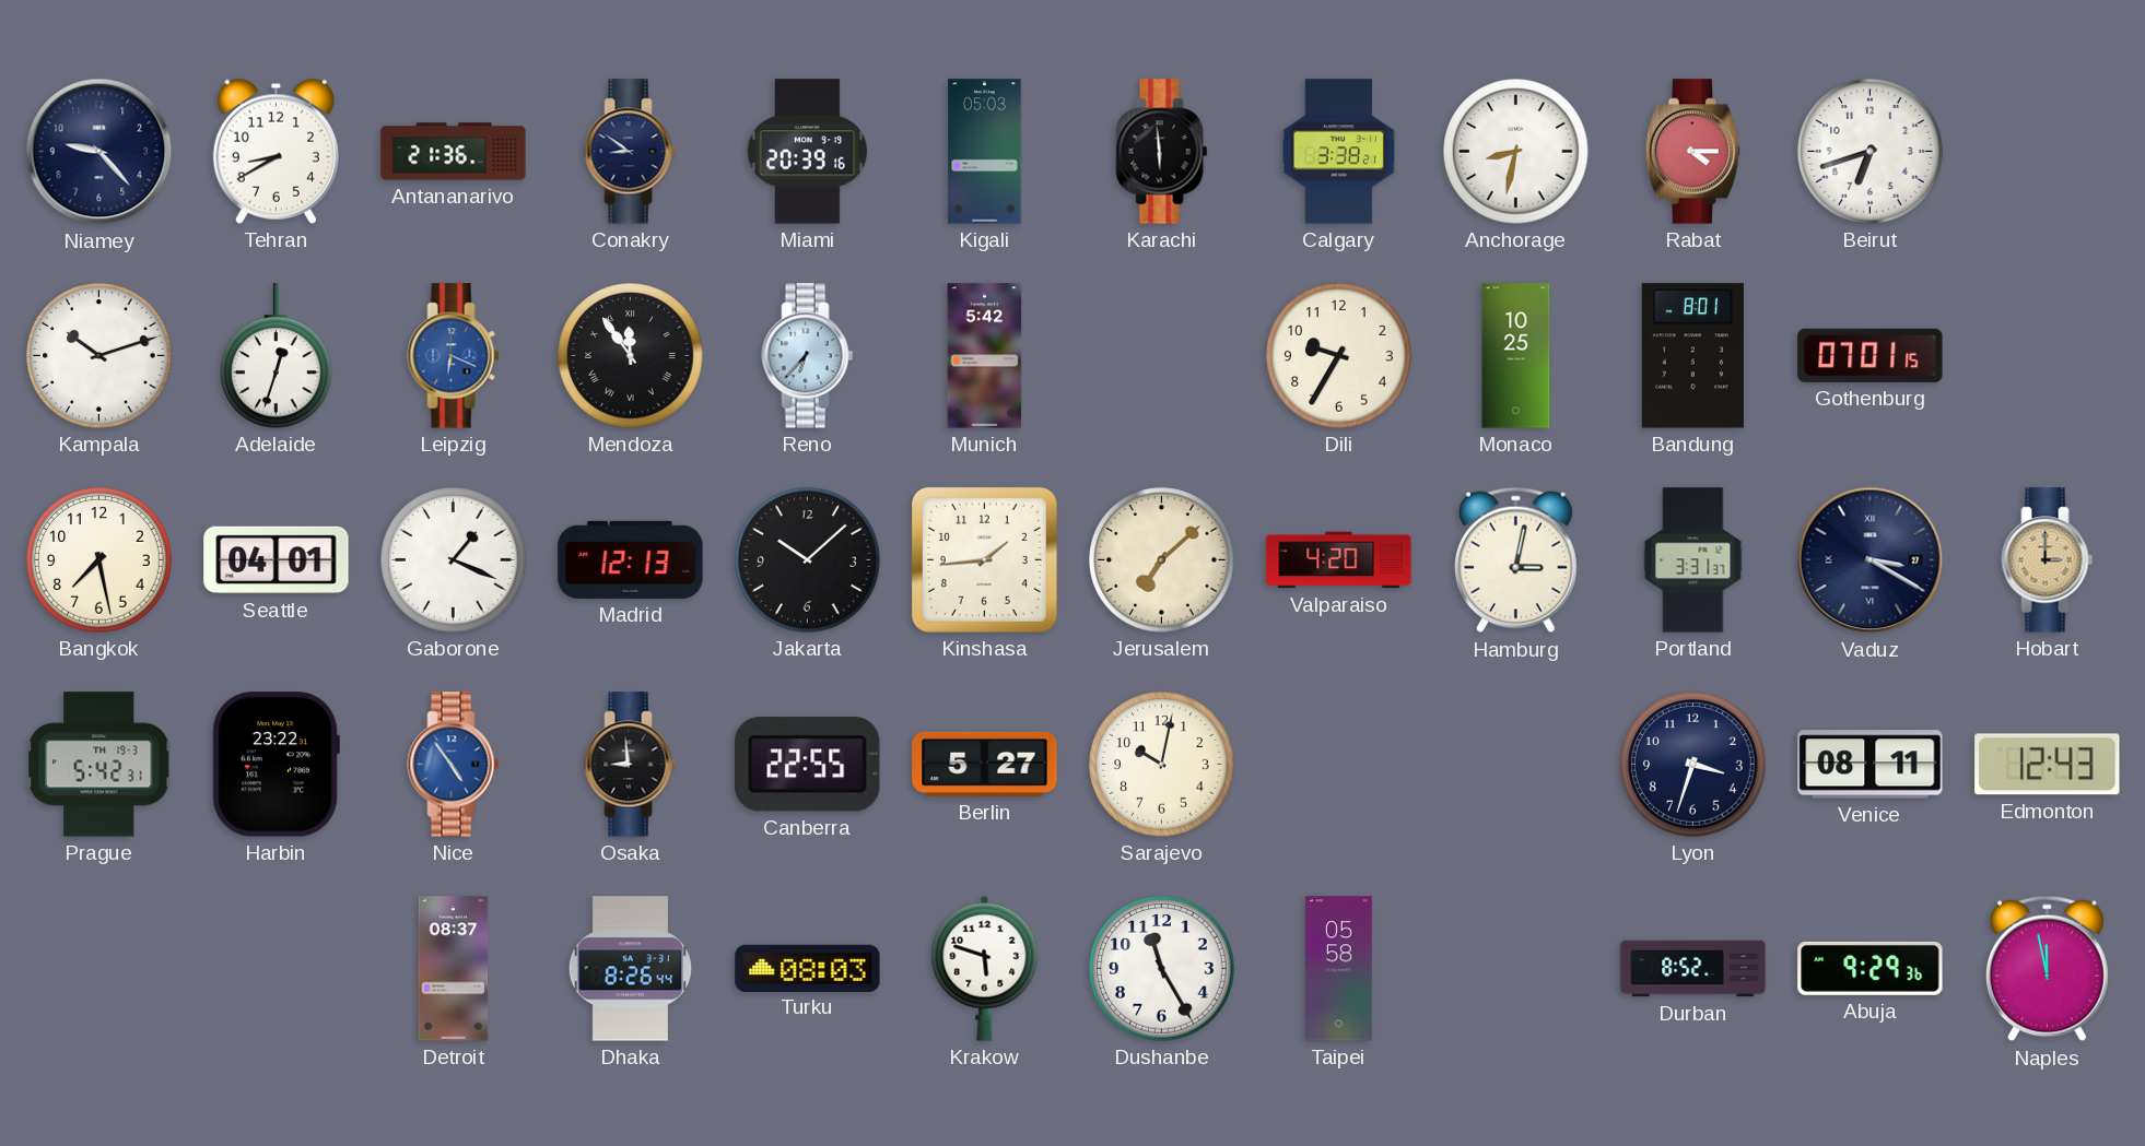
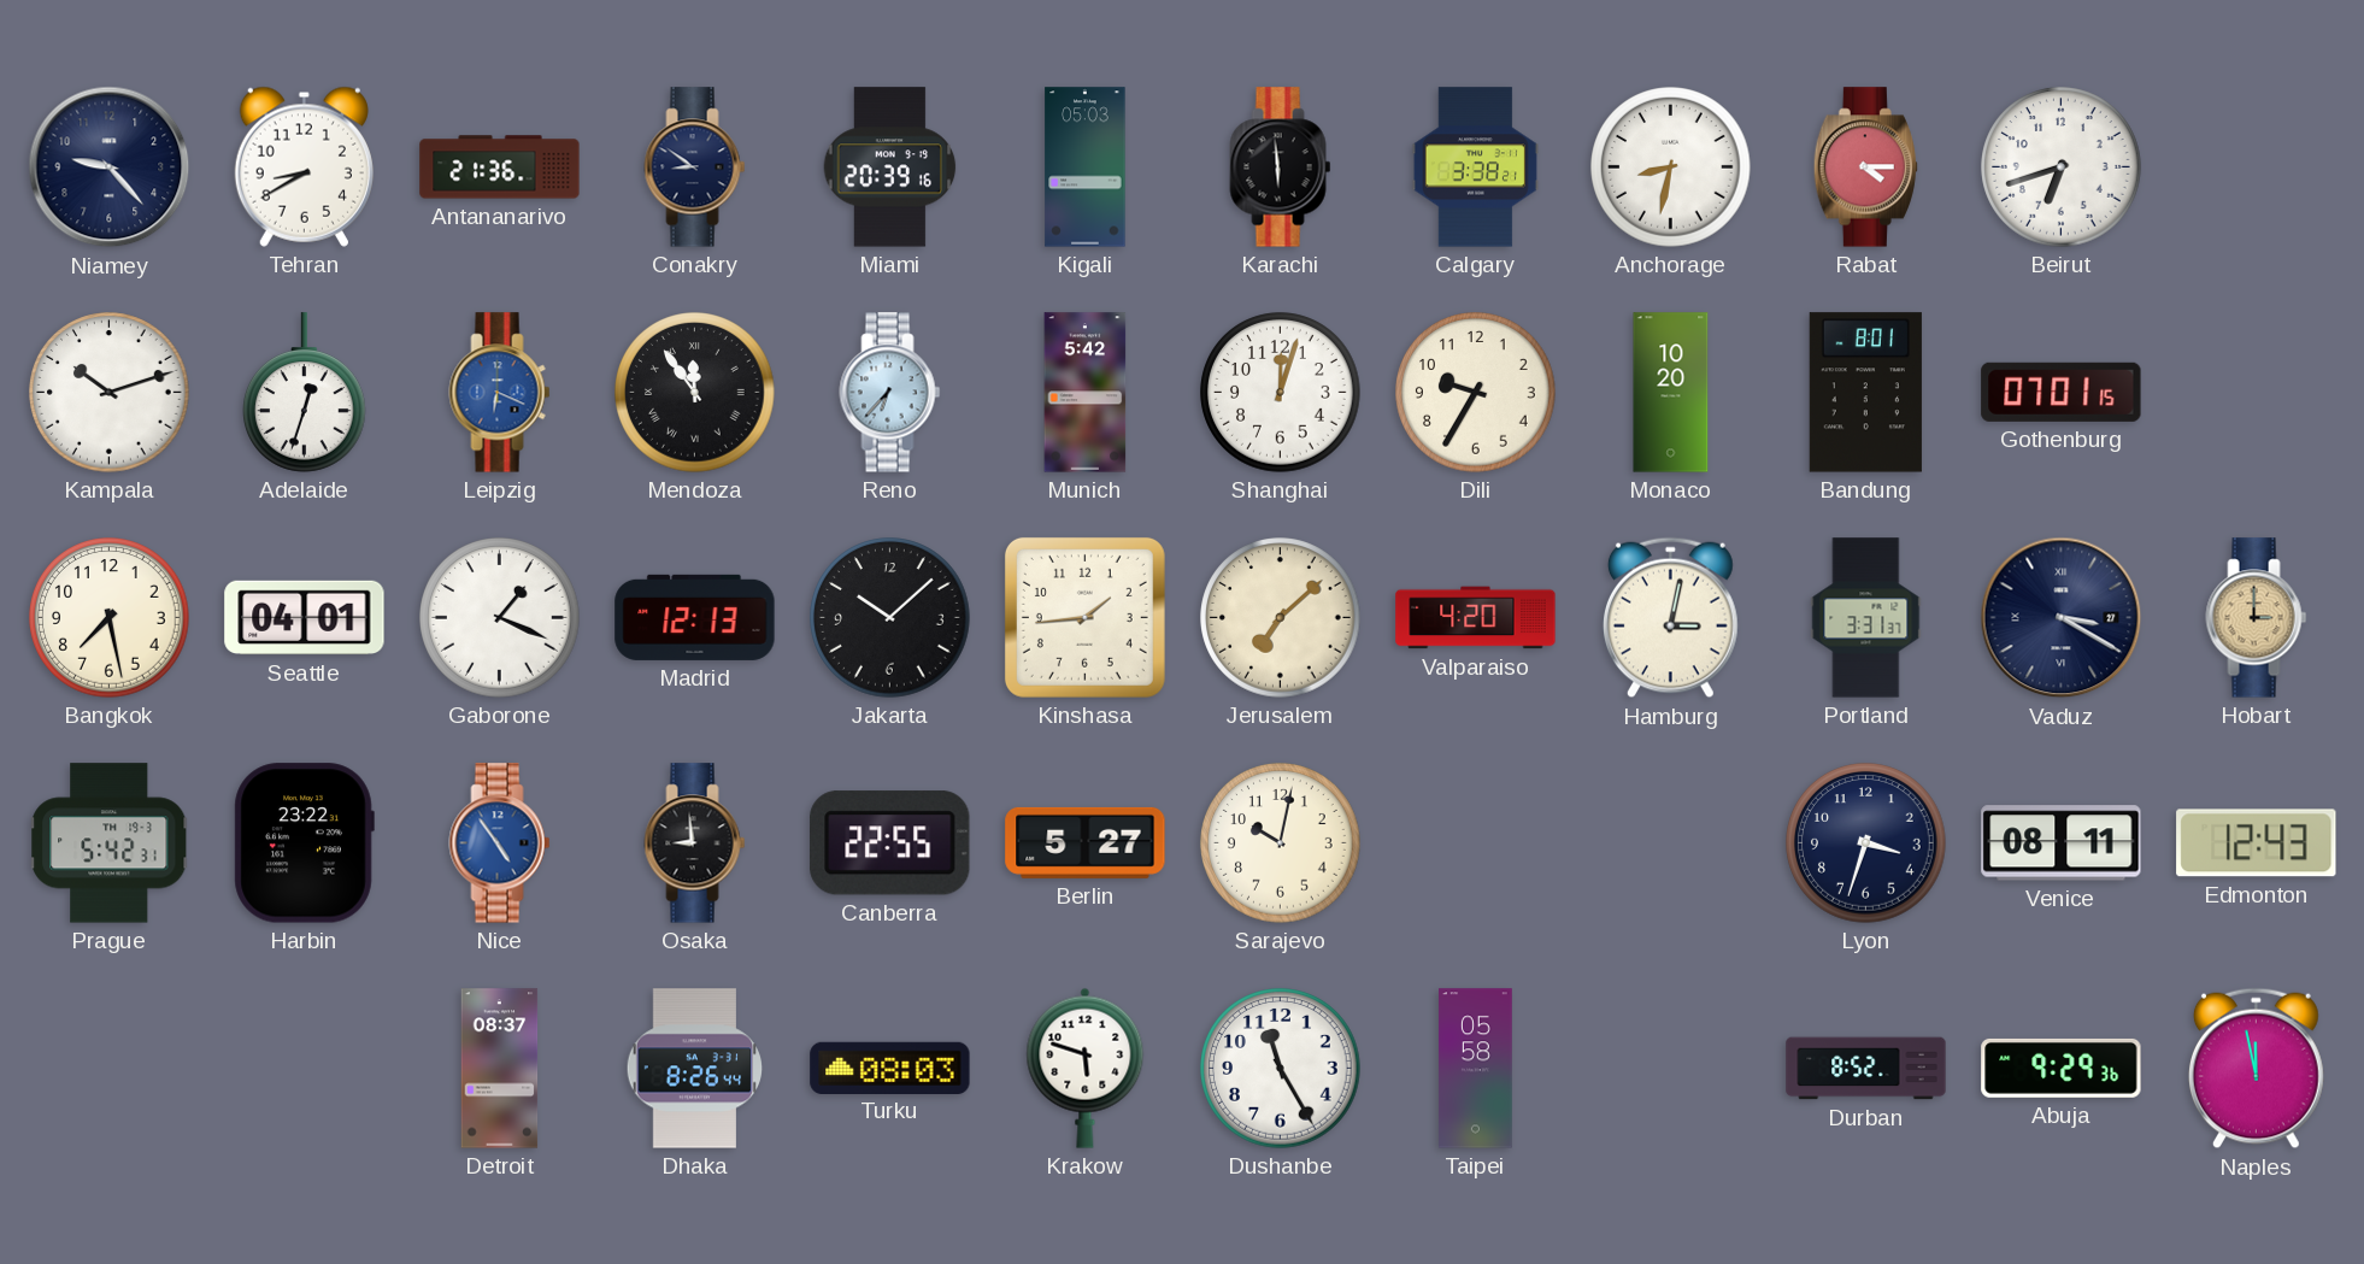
Shanghai: none -> 12:03
Monaco: 10:25 -> 10:20
